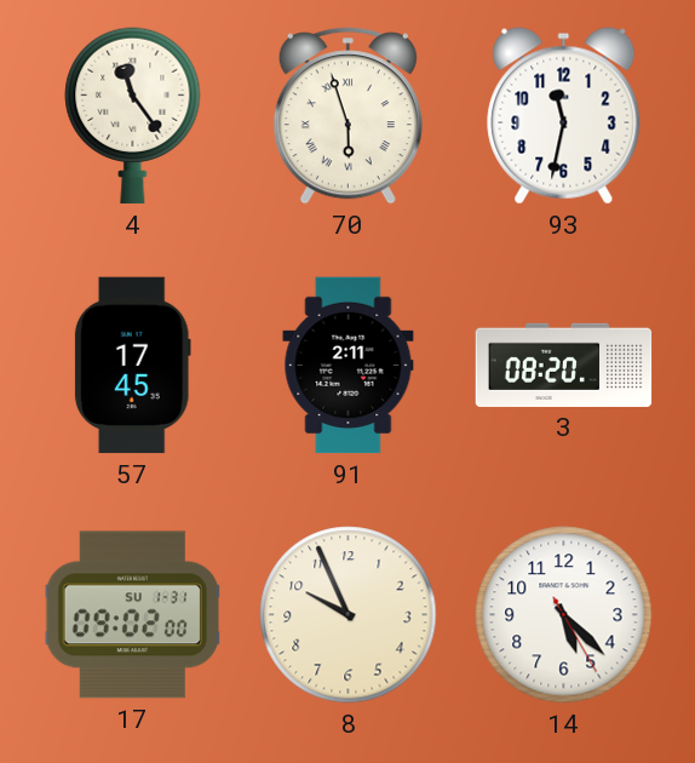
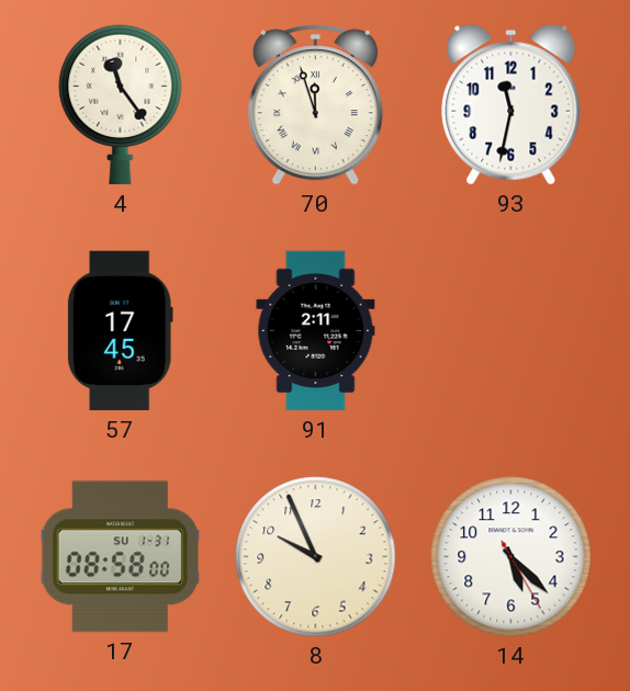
70: 5:57 -> 11:57
3: 08:20 -> none
17: 09:02 -> 08:58
